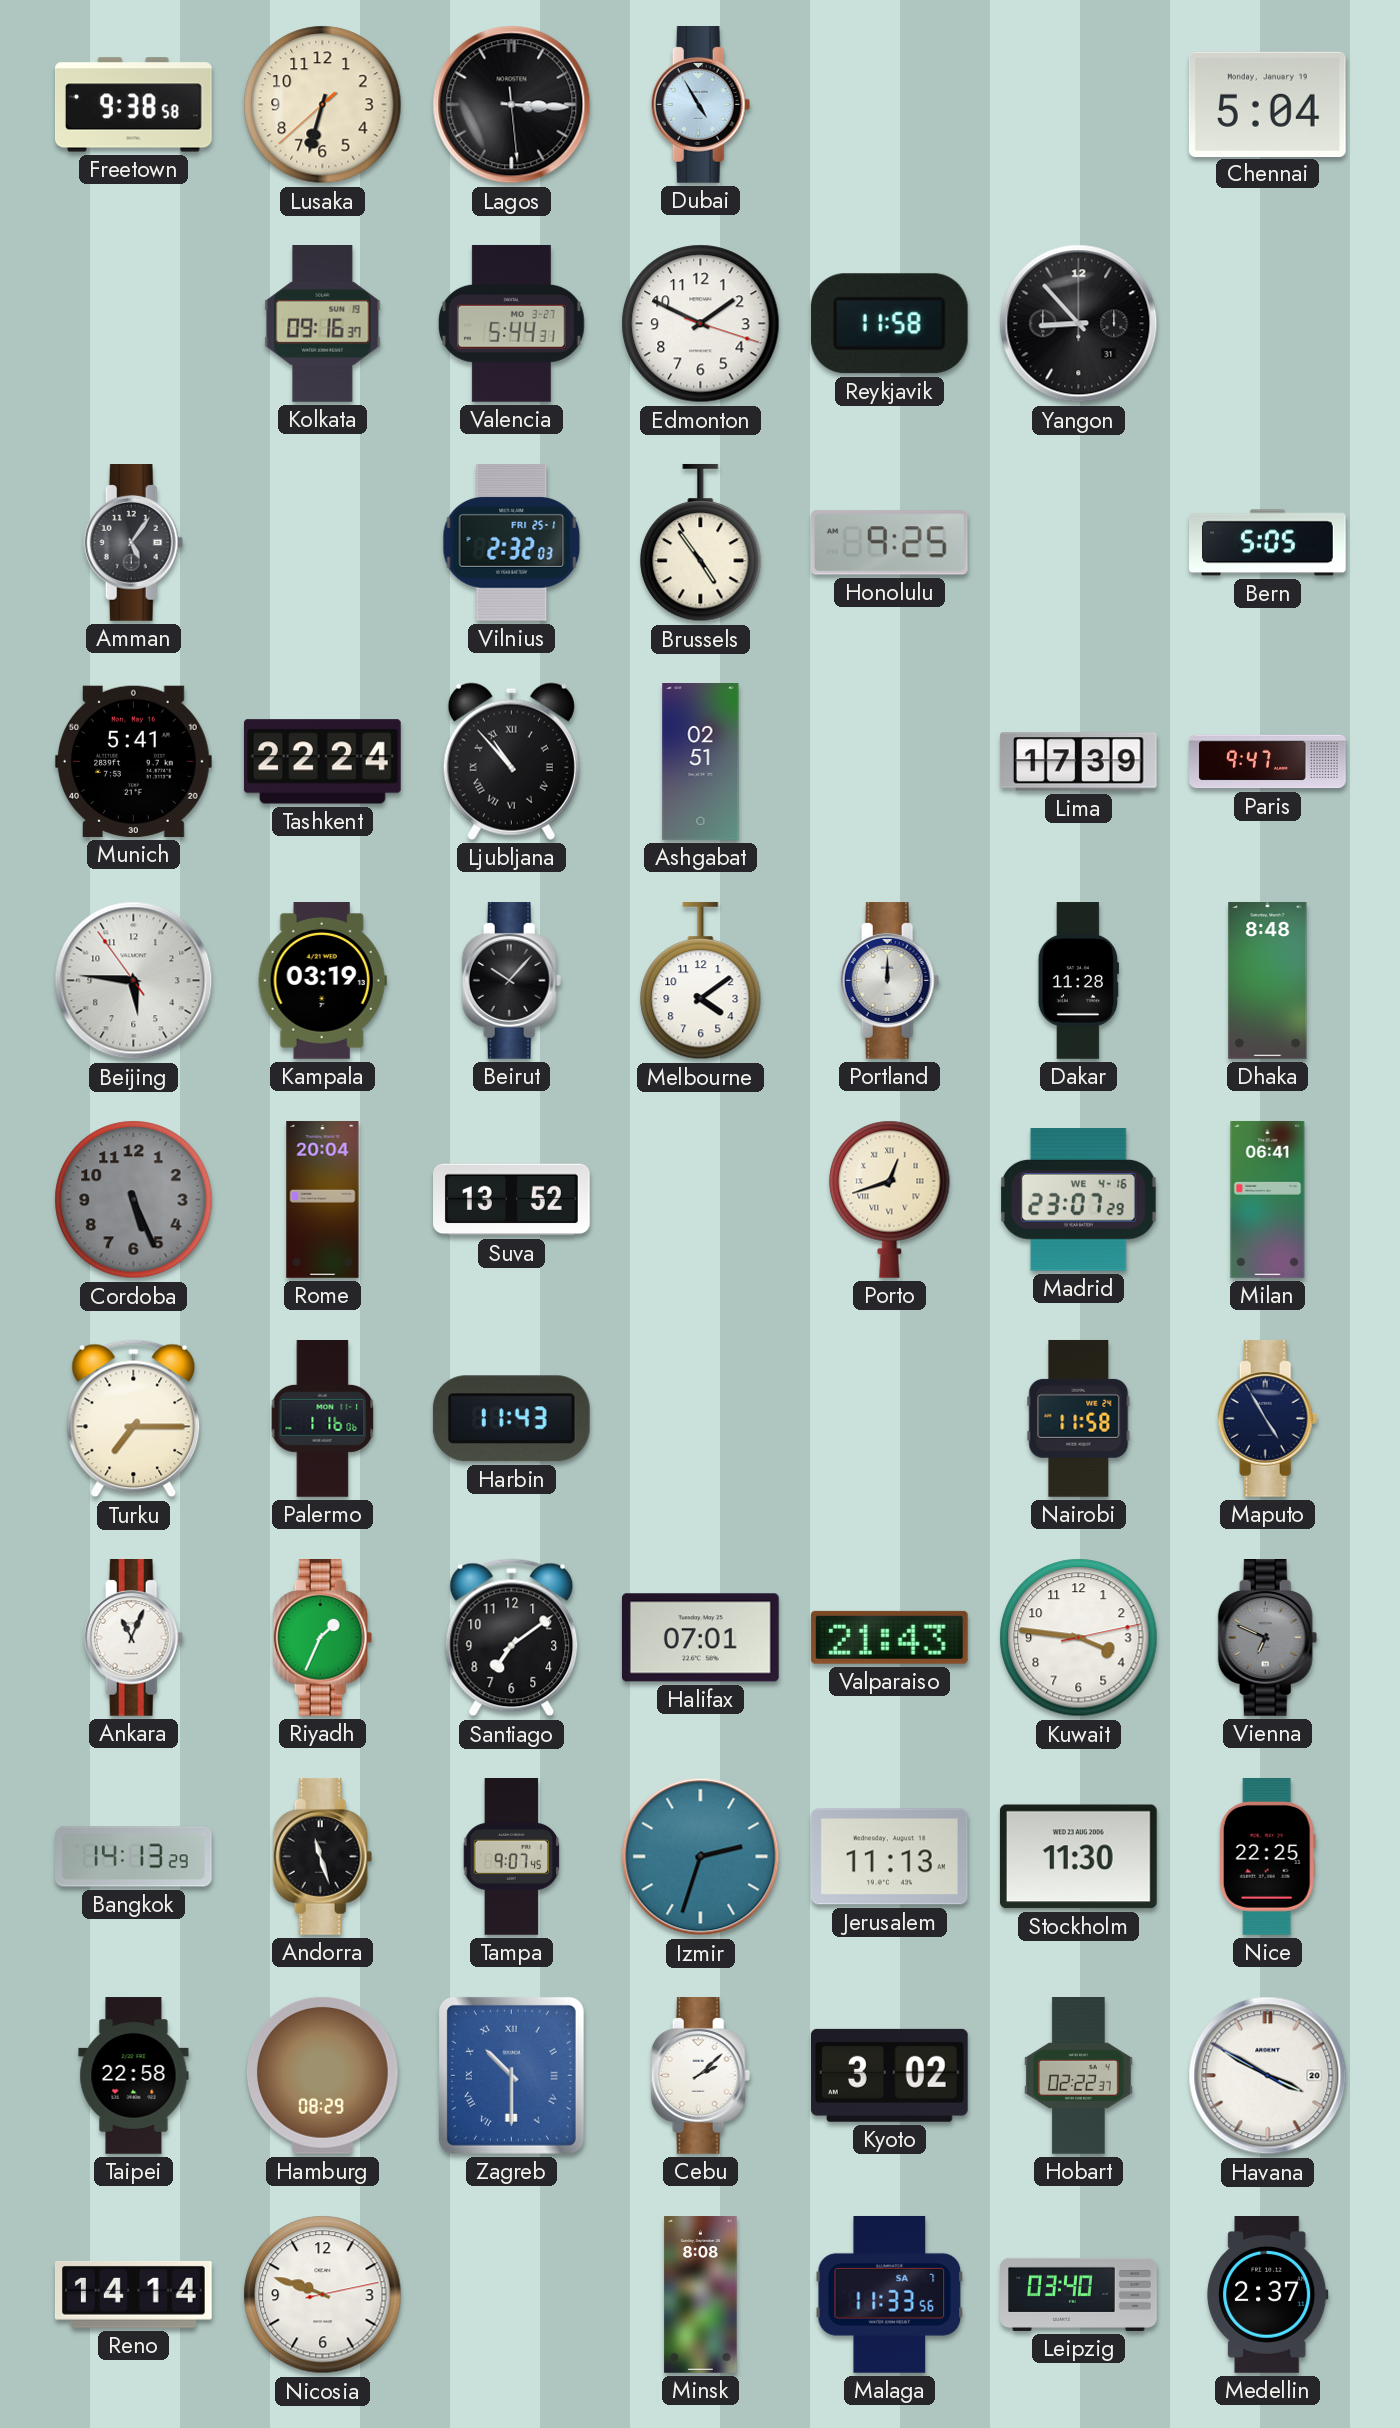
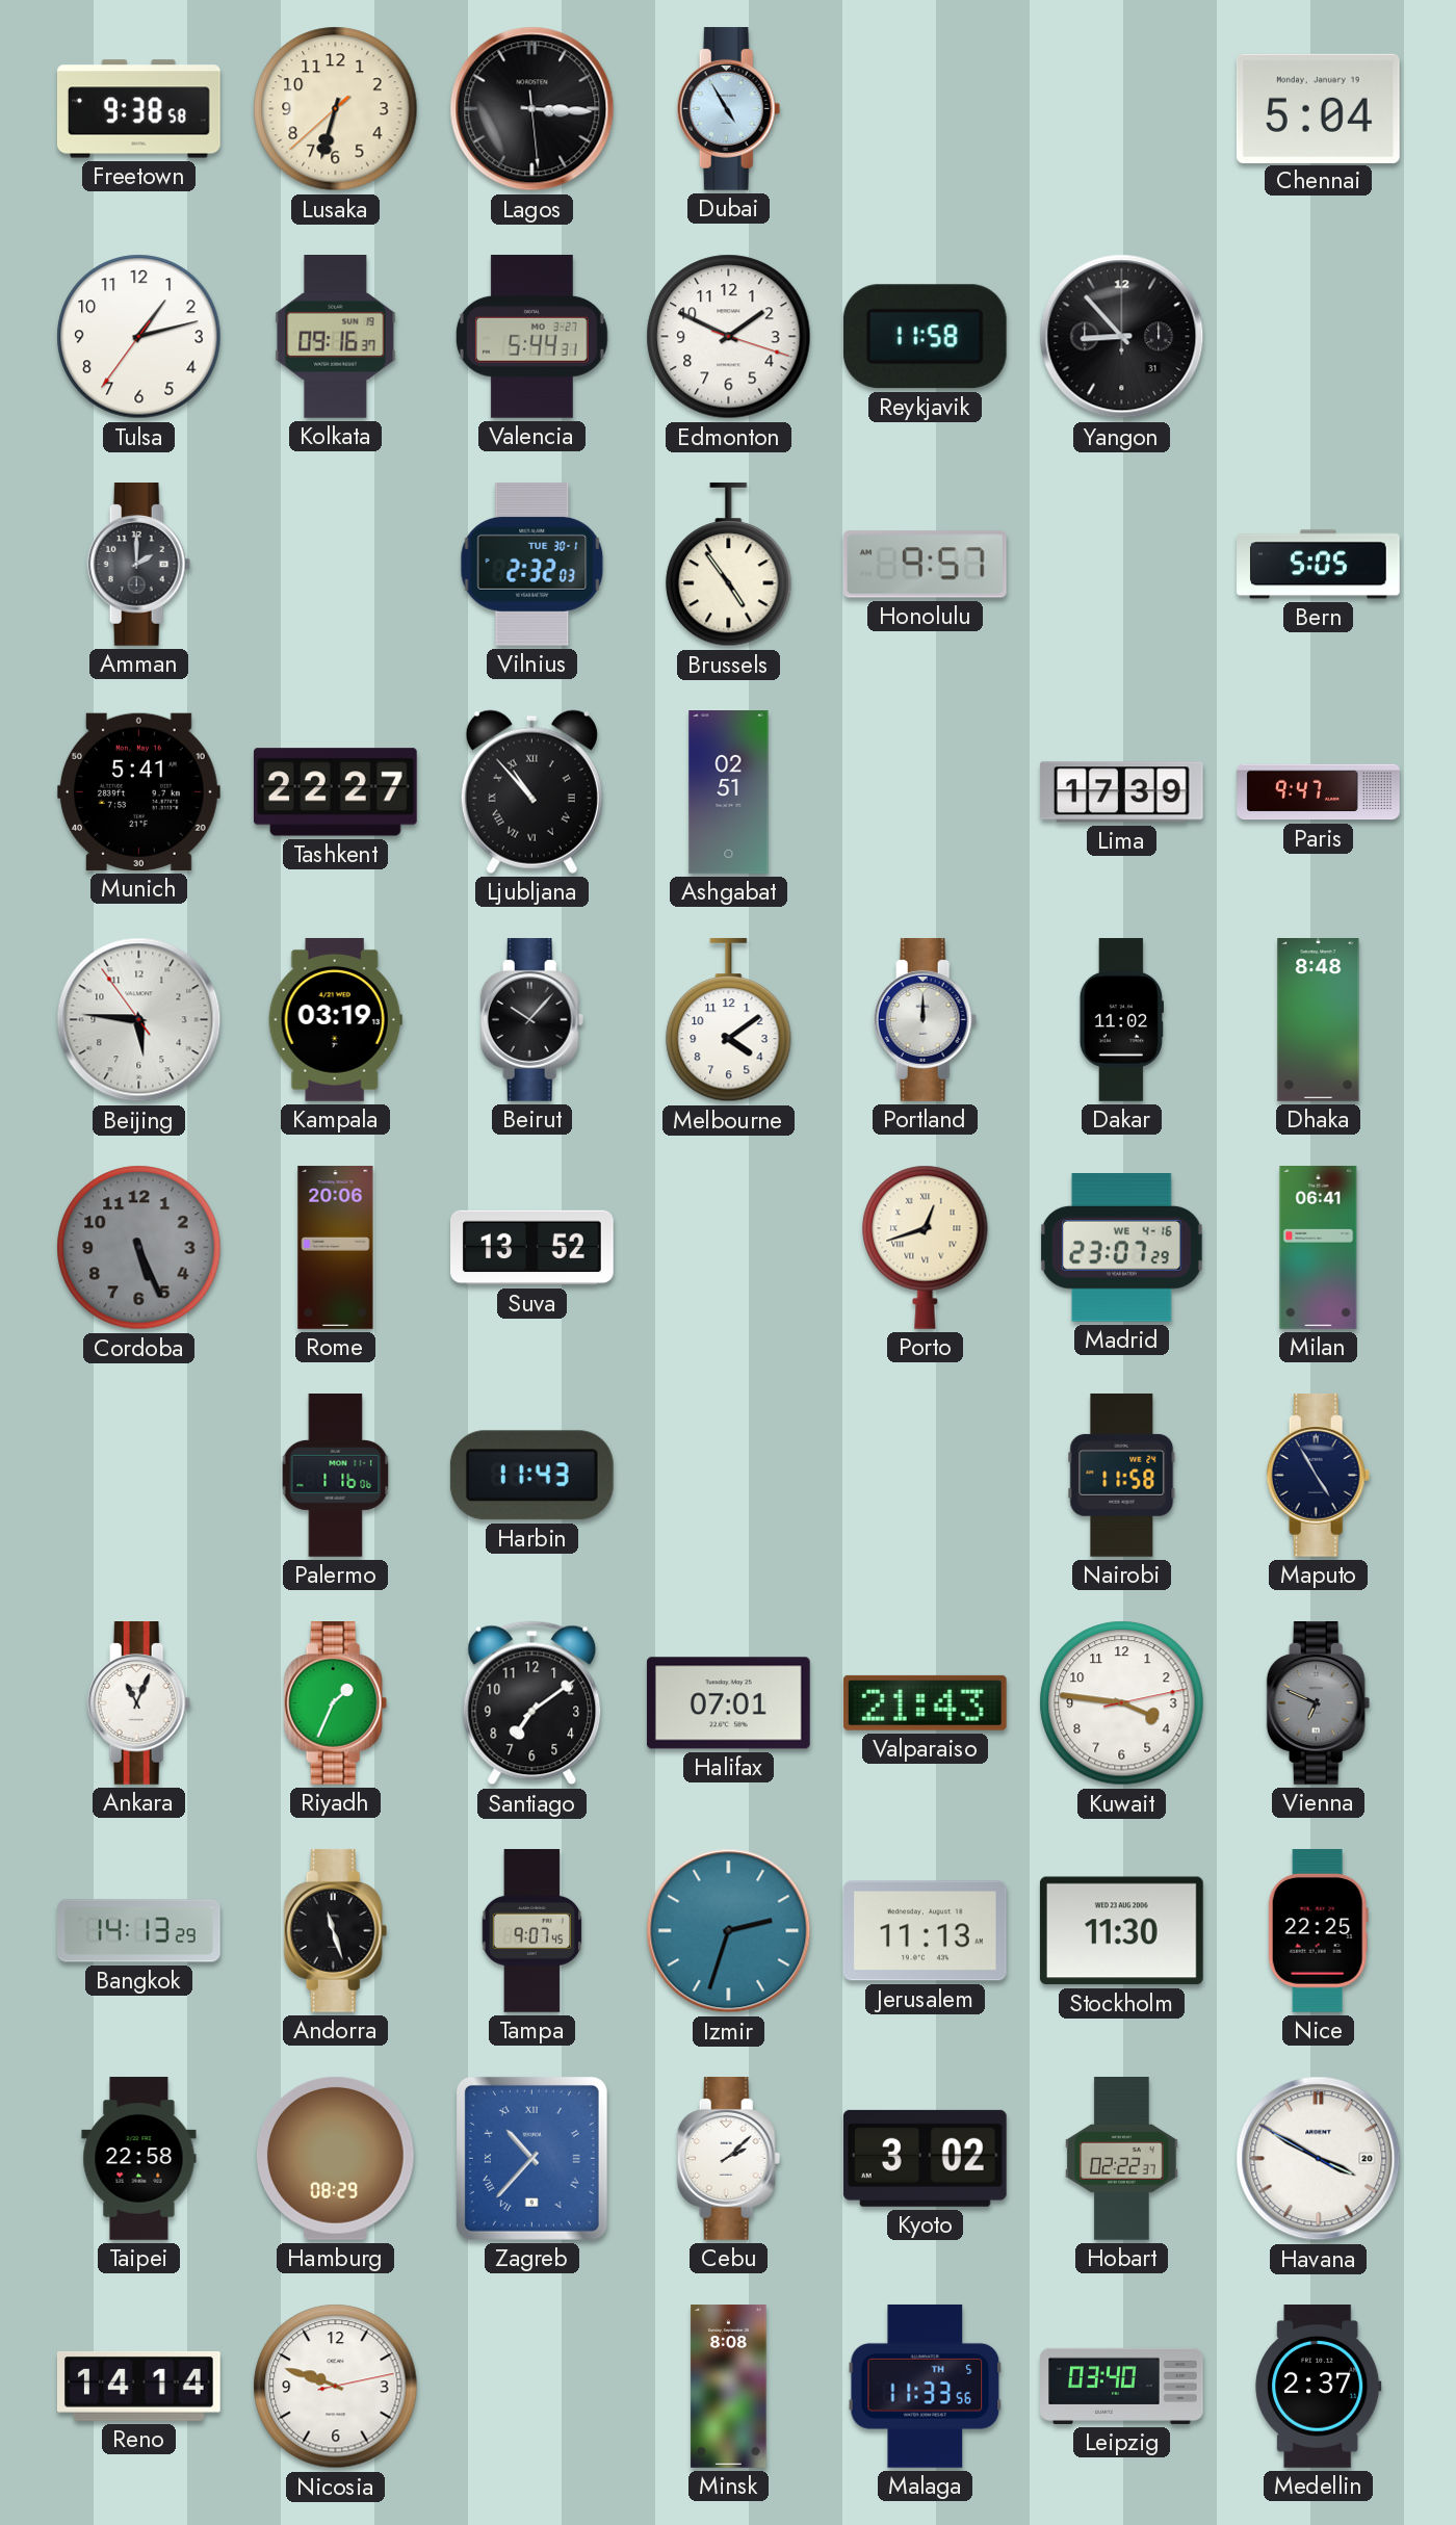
Tulsa: none -> 1:12
Amman: 5:06 -> 2:00
Vilnius date: FRI 25-1 -> TUE 30-1
Honolulu: 9:25 -> 9:57
Tashkent: 22:24 -> 22:27
Dakar: 11:28 -> 11:02
Rome: 20:04 -> 20:06
Turku: 7:15 -> none
Zagreb: 10:30 -> 10:37
Malaga date: SA 7 -> TH 5
